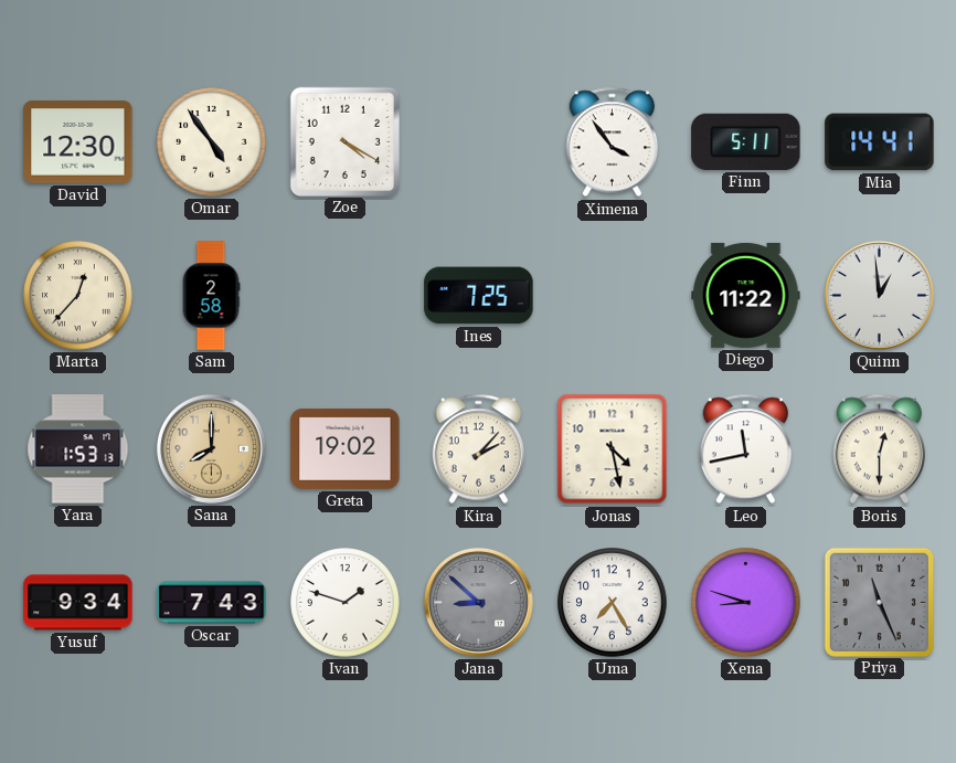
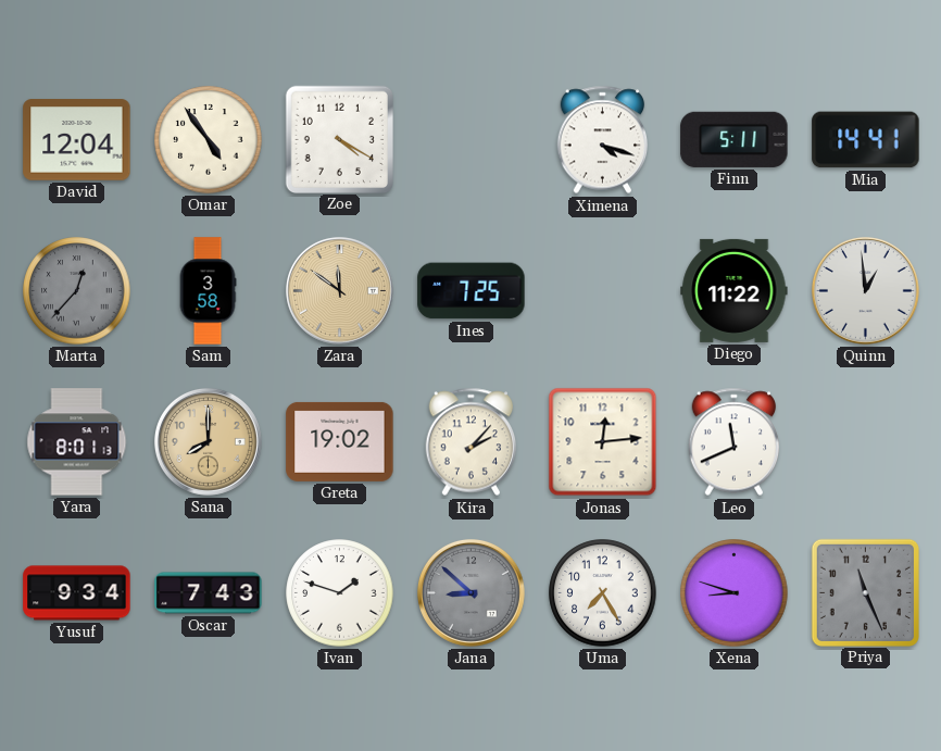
David: 12:30 -> 12:04
Ximena: 3:54 -> 4:18
Marta dial: cream -> grey
Sam: 2:58 -> 3:58
Zara: none -> 11:51
Yara: 1:53 -> 8:01
Jonas: 4:28 -> 12:14
Leo: 11:43 -> 11:41
Boris: 12:30 -> none
